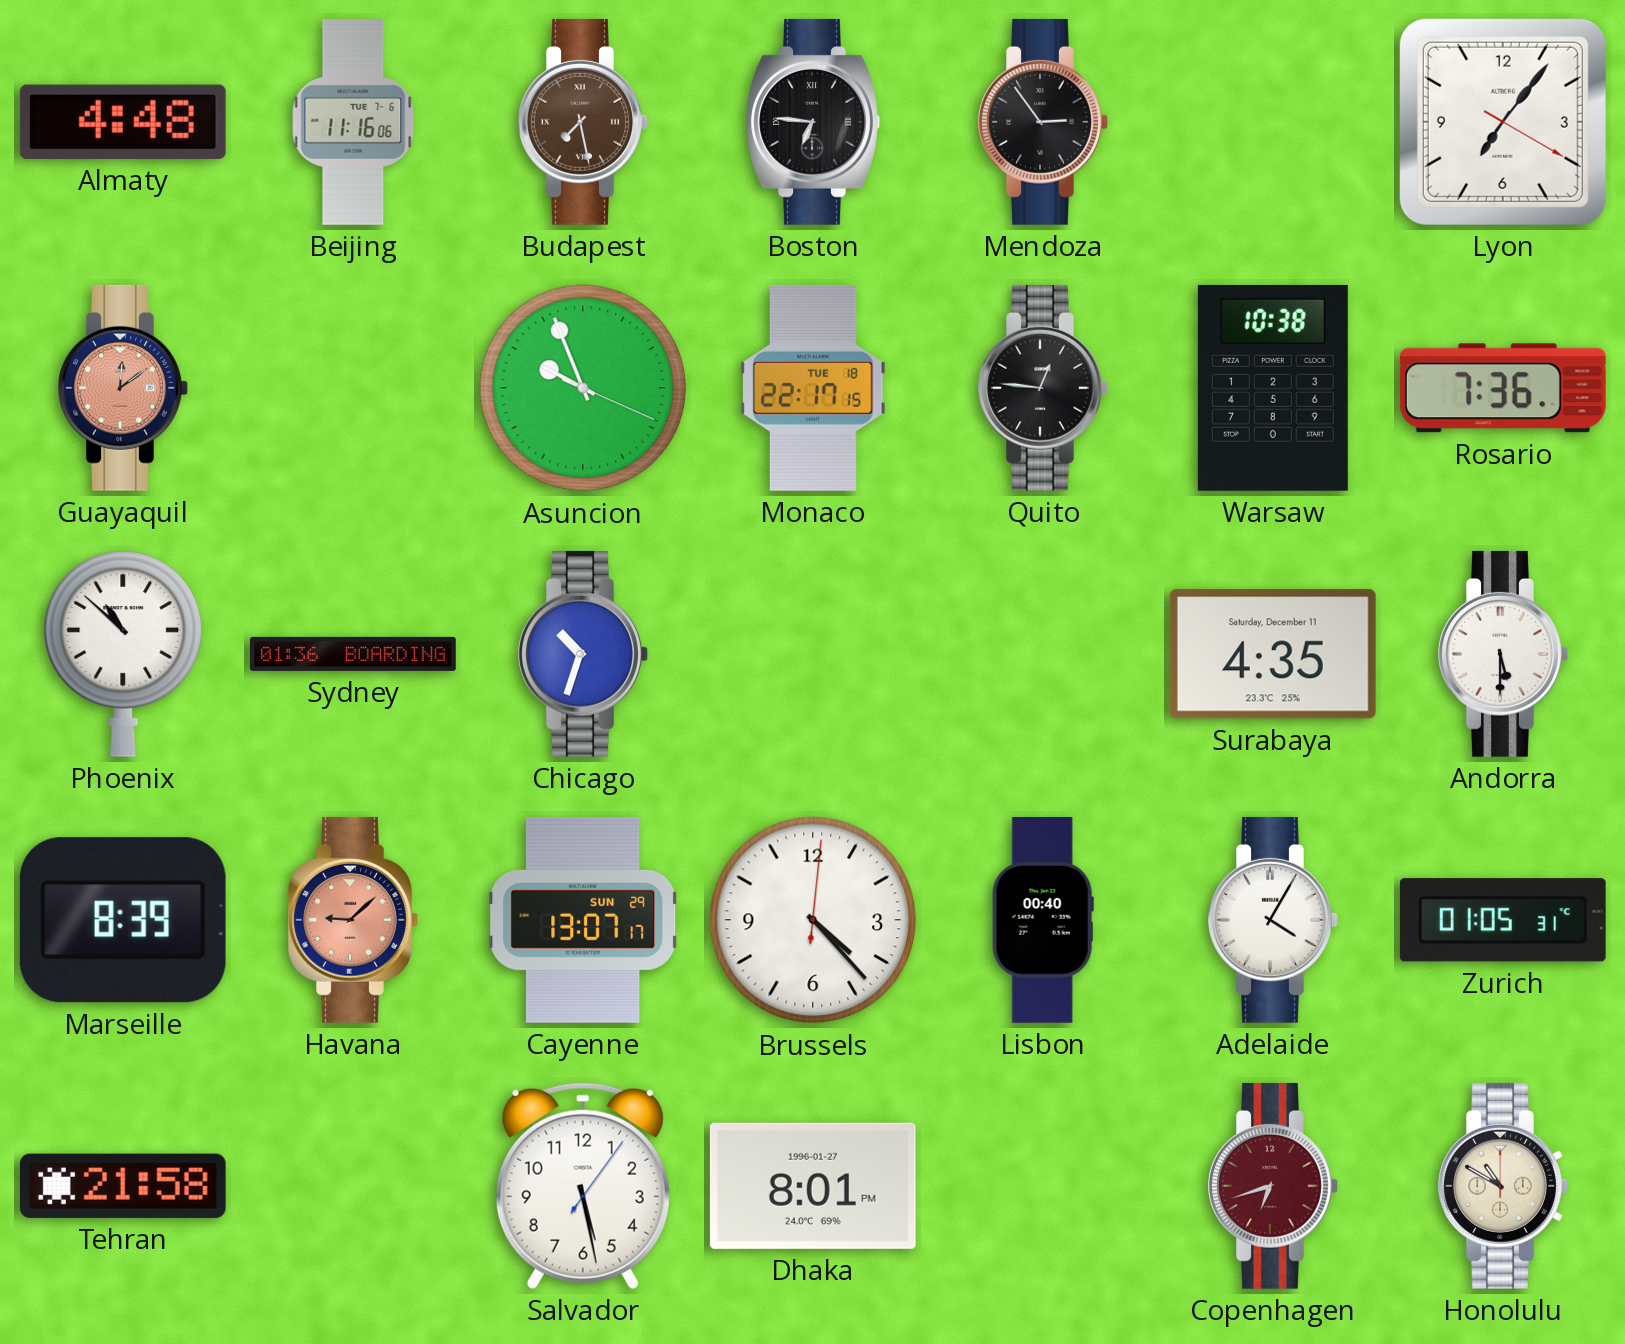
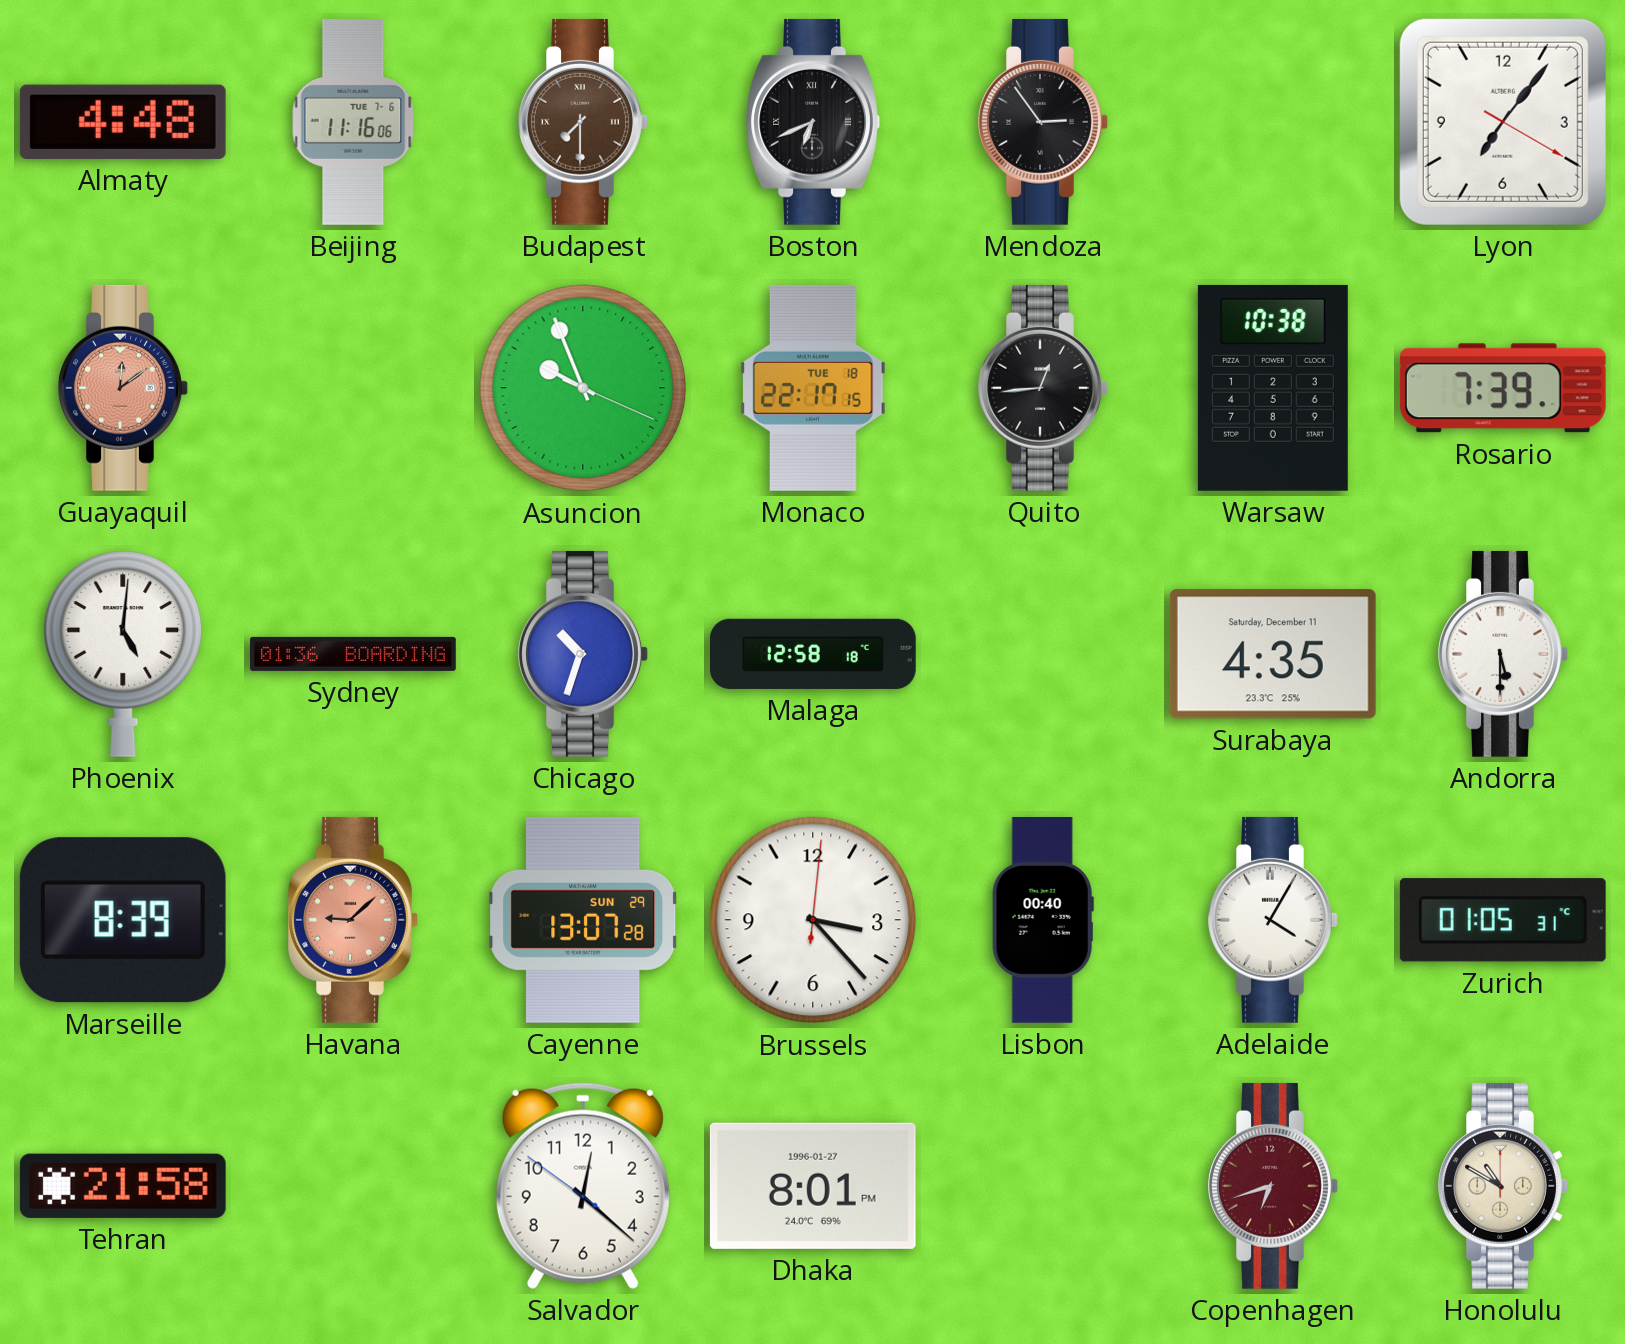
Budapest: 7:28 -> 7:30
Boston: 6:46 -> 6:41
Quito: 12:46 -> 12:44
Rosario: 7:36 -> 7:39
Phoenix: 10:52 -> 5:01
Malaga: none -> 12:58
Cayenne: 13:07:17 -> 13:07:28
Brussels: 4:23 -> 3:23
Salvador: 5:28 -> 12:21
